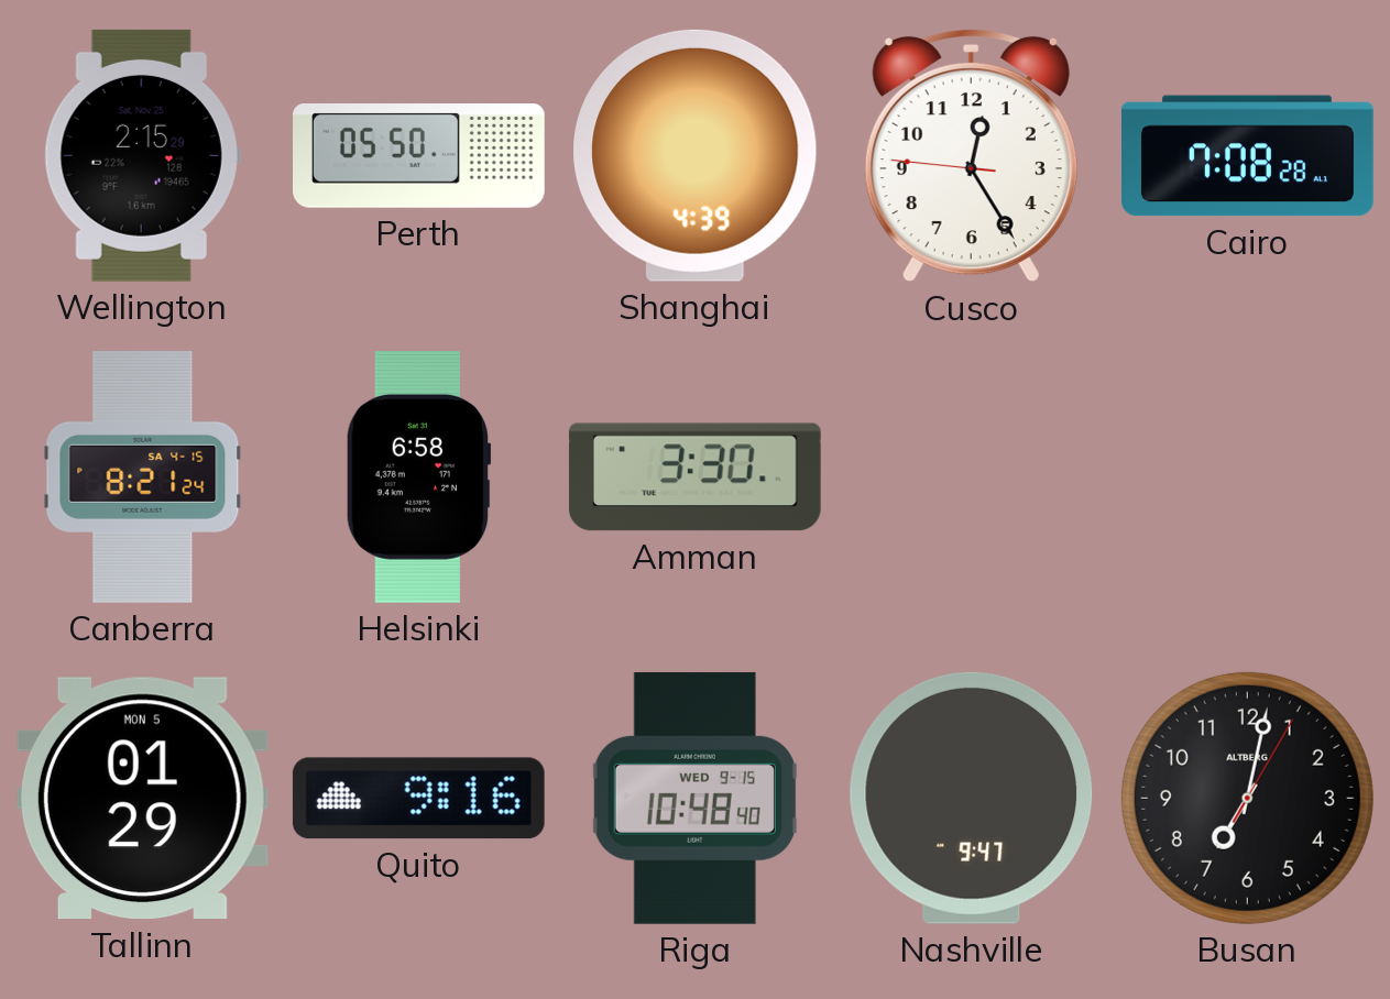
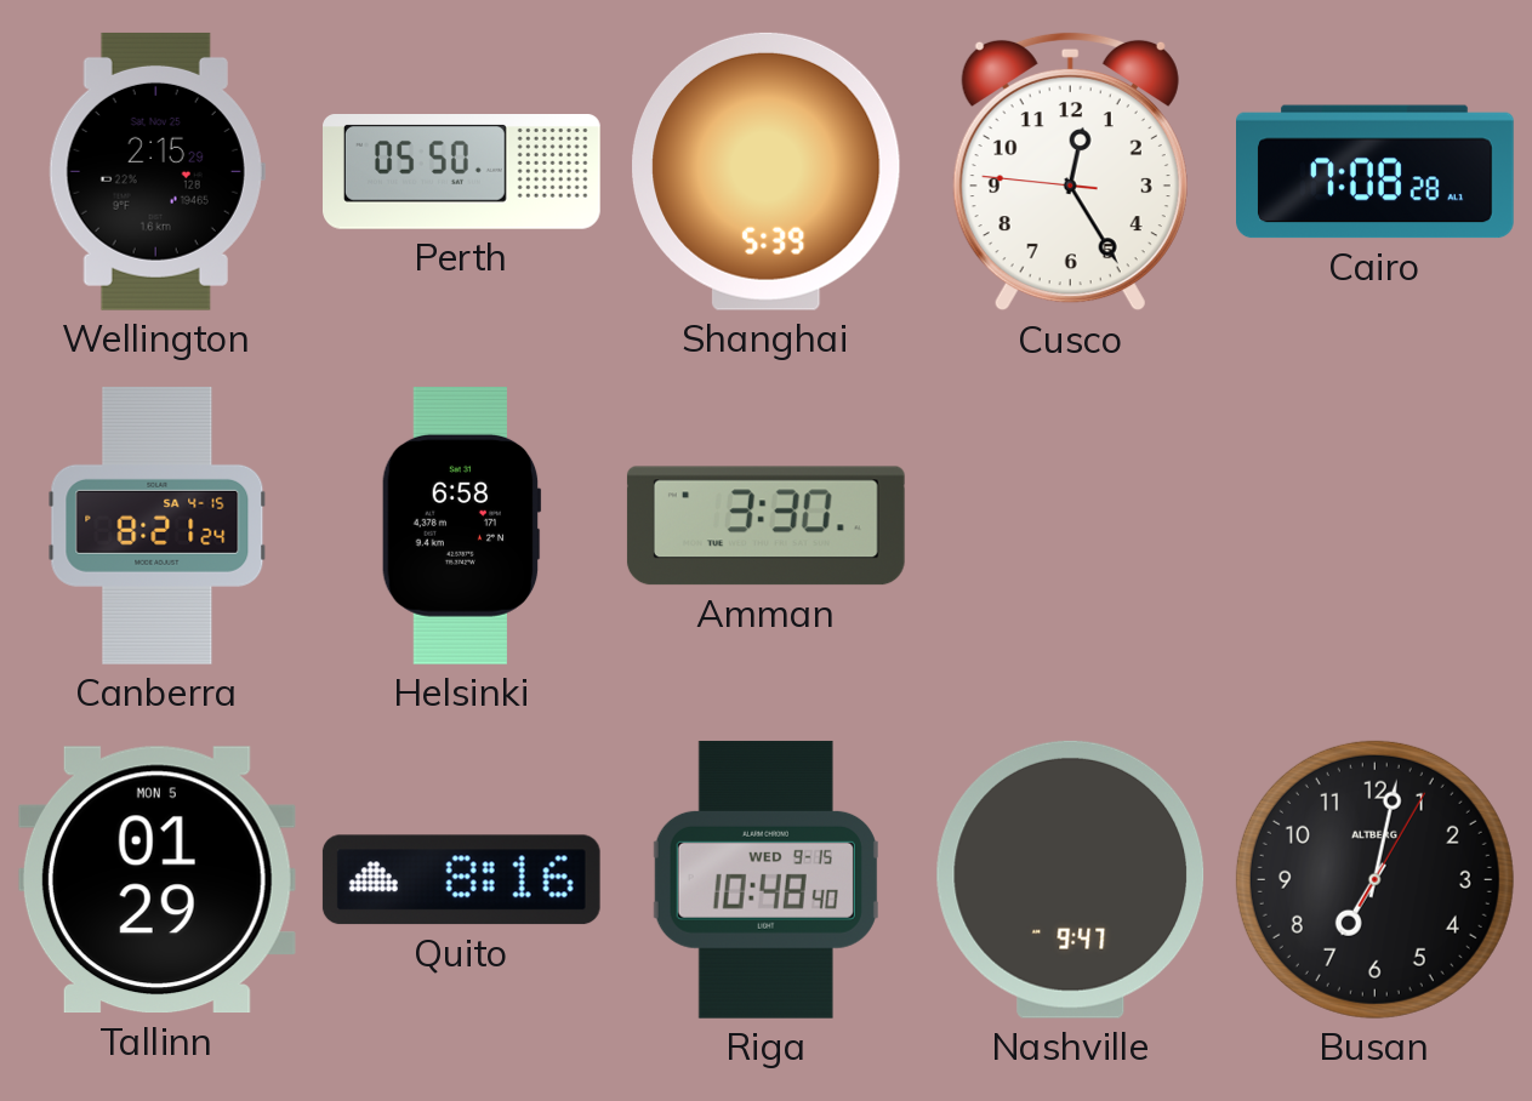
Shanghai: 4:39 -> 5:39
Quito: 9:16 -> 8:16
